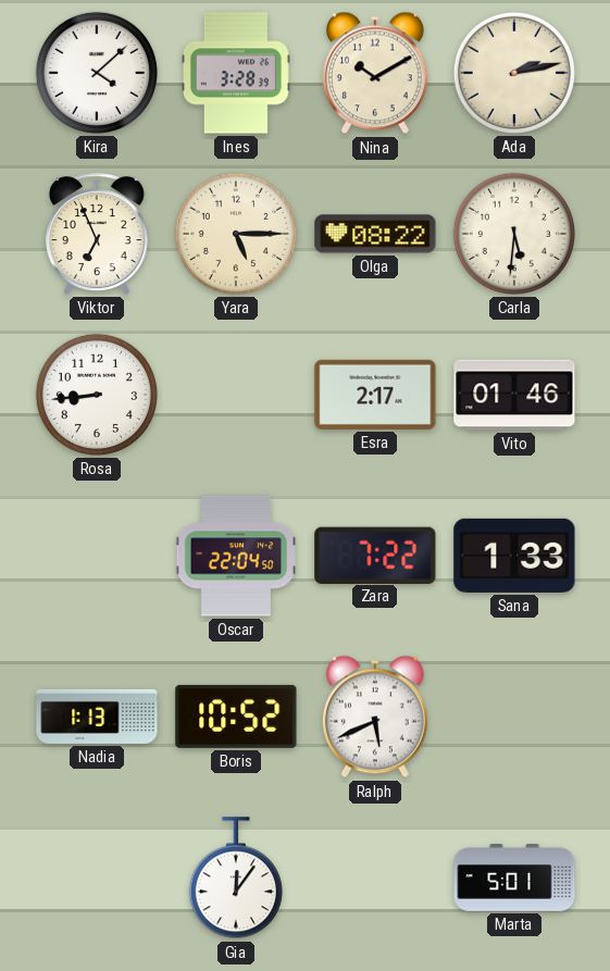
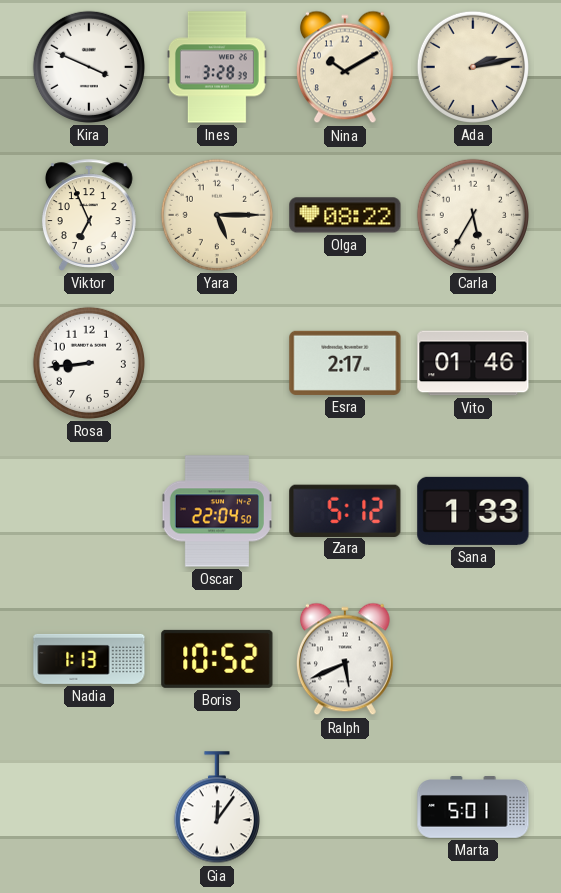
Kira: 4:08 -> 3:49
Carla: 5:31 -> 5:35
Zara: 7:22 -> 5:12
